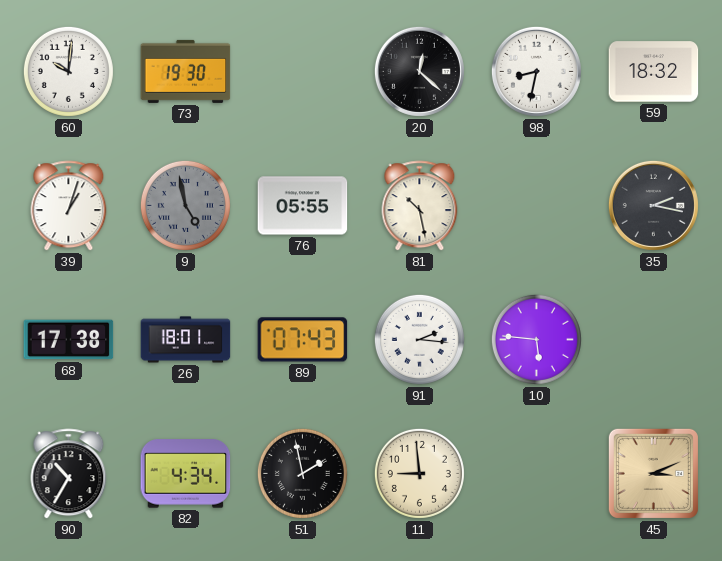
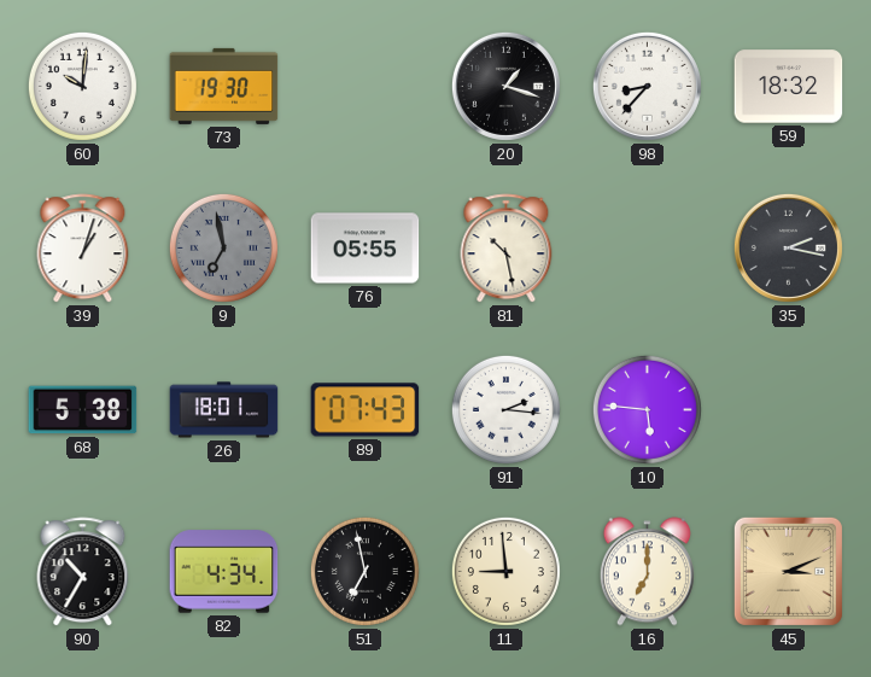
20: 12:22 -> 1:18
98: 8:32 -> 8:37
9: 4:58 -> 6:58
68: 17:38 -> 5:38
51: 1:58 -> 6:58
16: none -> 7:00
